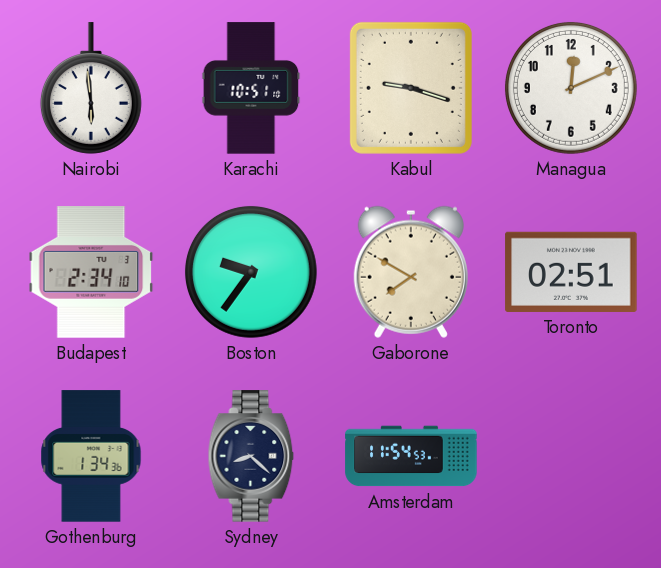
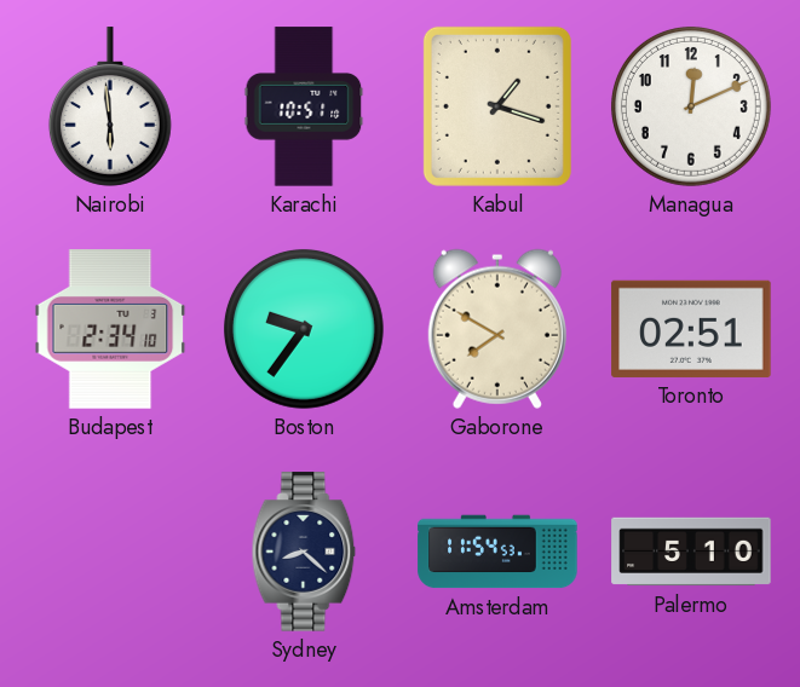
Kabul: 9:18 -> 1:18
Gothenburg: 1:34 -> none
Palermo: none -> 5:10
